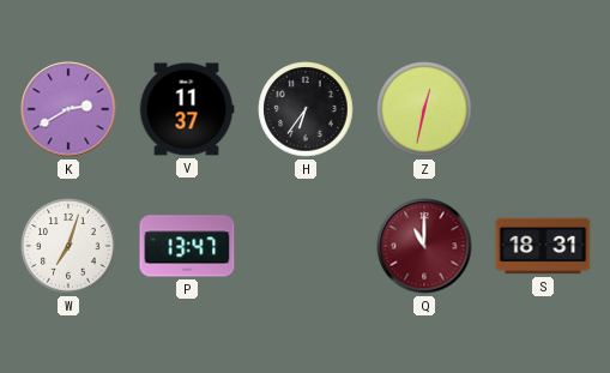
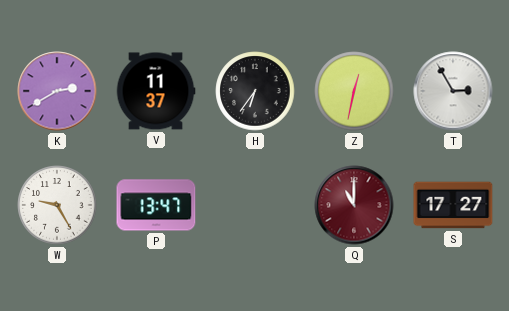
T: none -> 2:55
W: 7:03 -> 9:25
S: 18:31 -> 17:27
